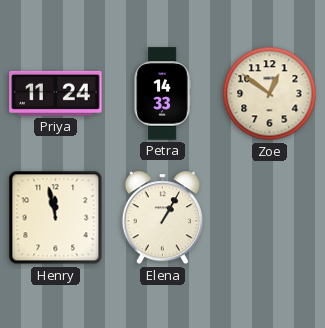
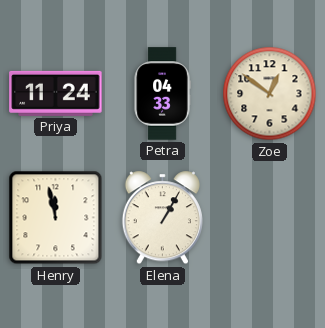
Petra: 14:33 -> 04:33
